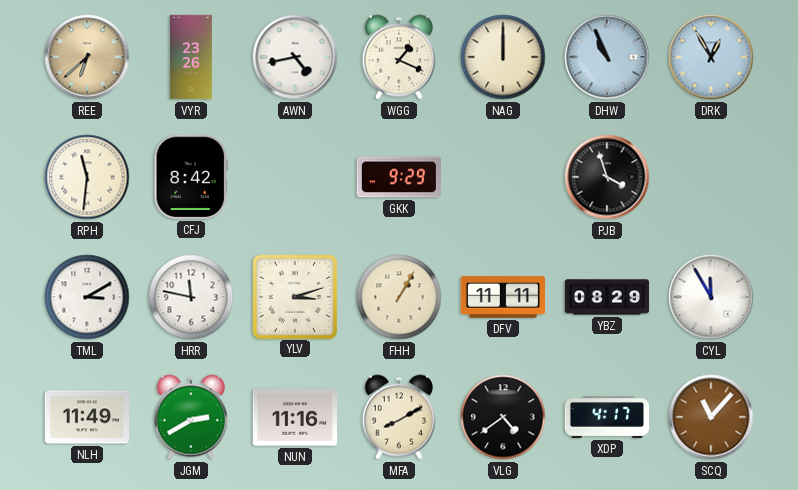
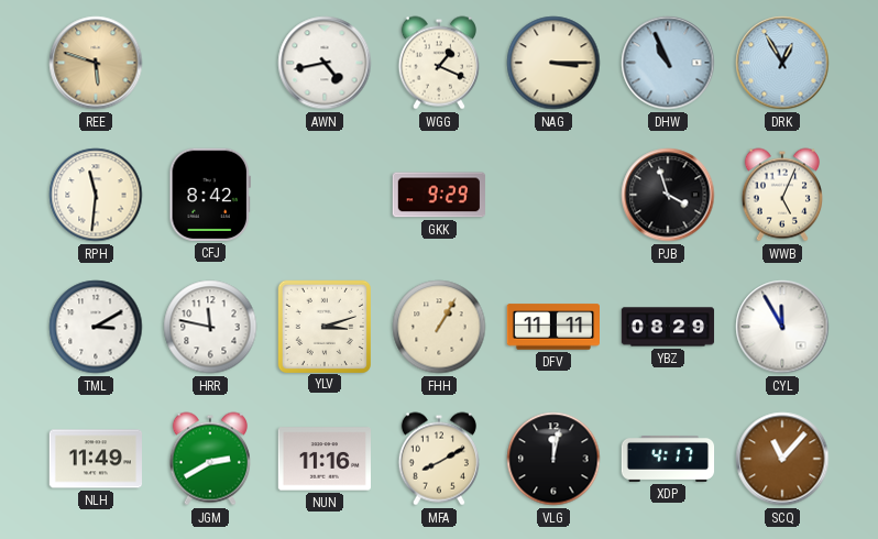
REE: 6:38 -> 5:48
VYR: 23:26 -> none
NAG: 12:00 -> 3:15
WWB: none -> 5:04
VLG: 4:39 -> 12:02
